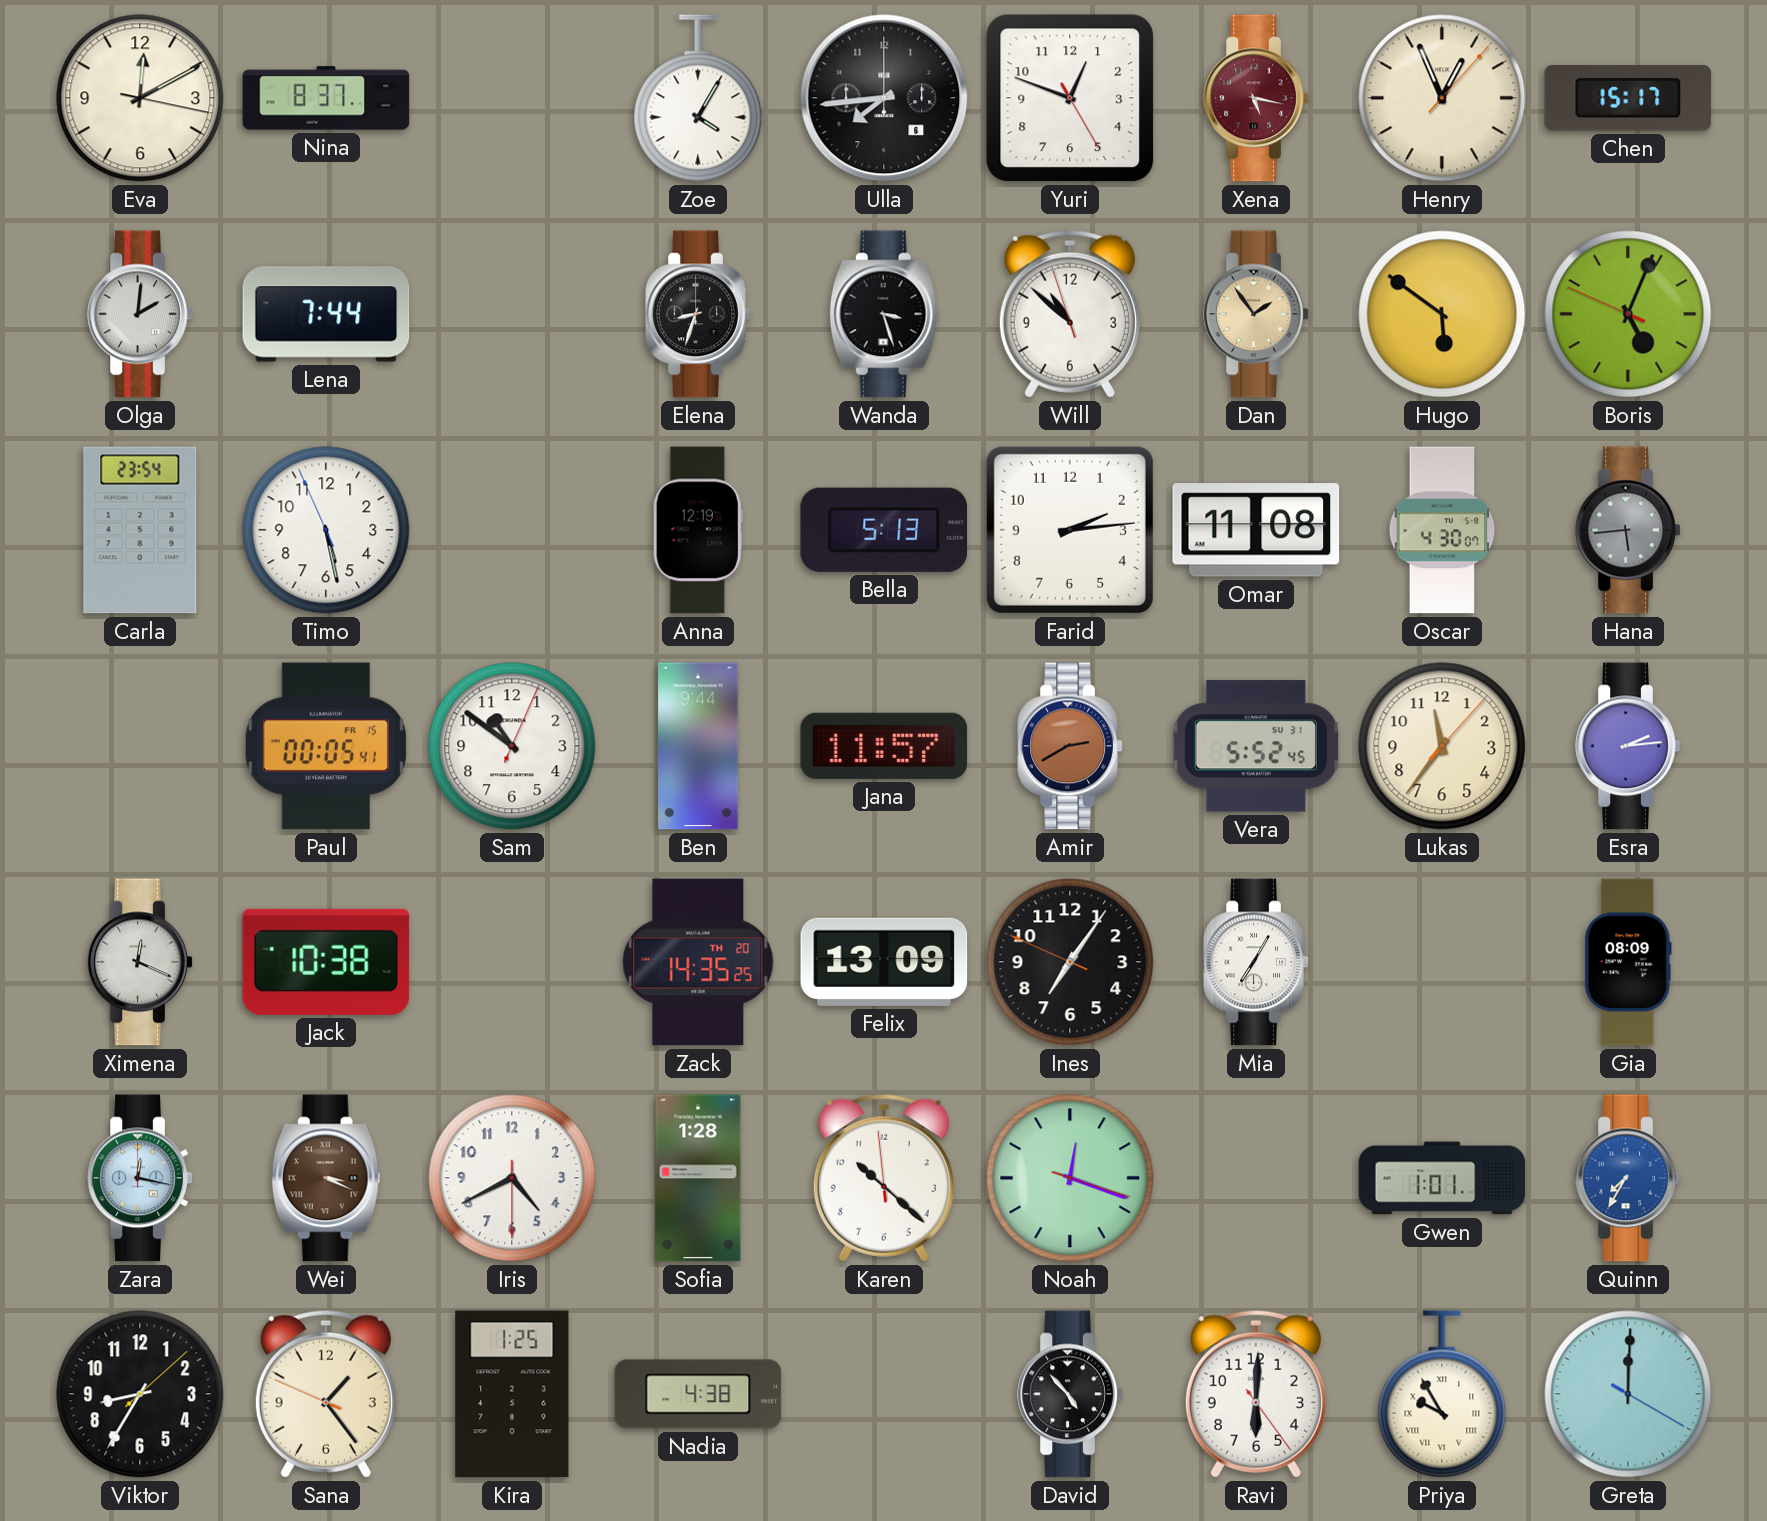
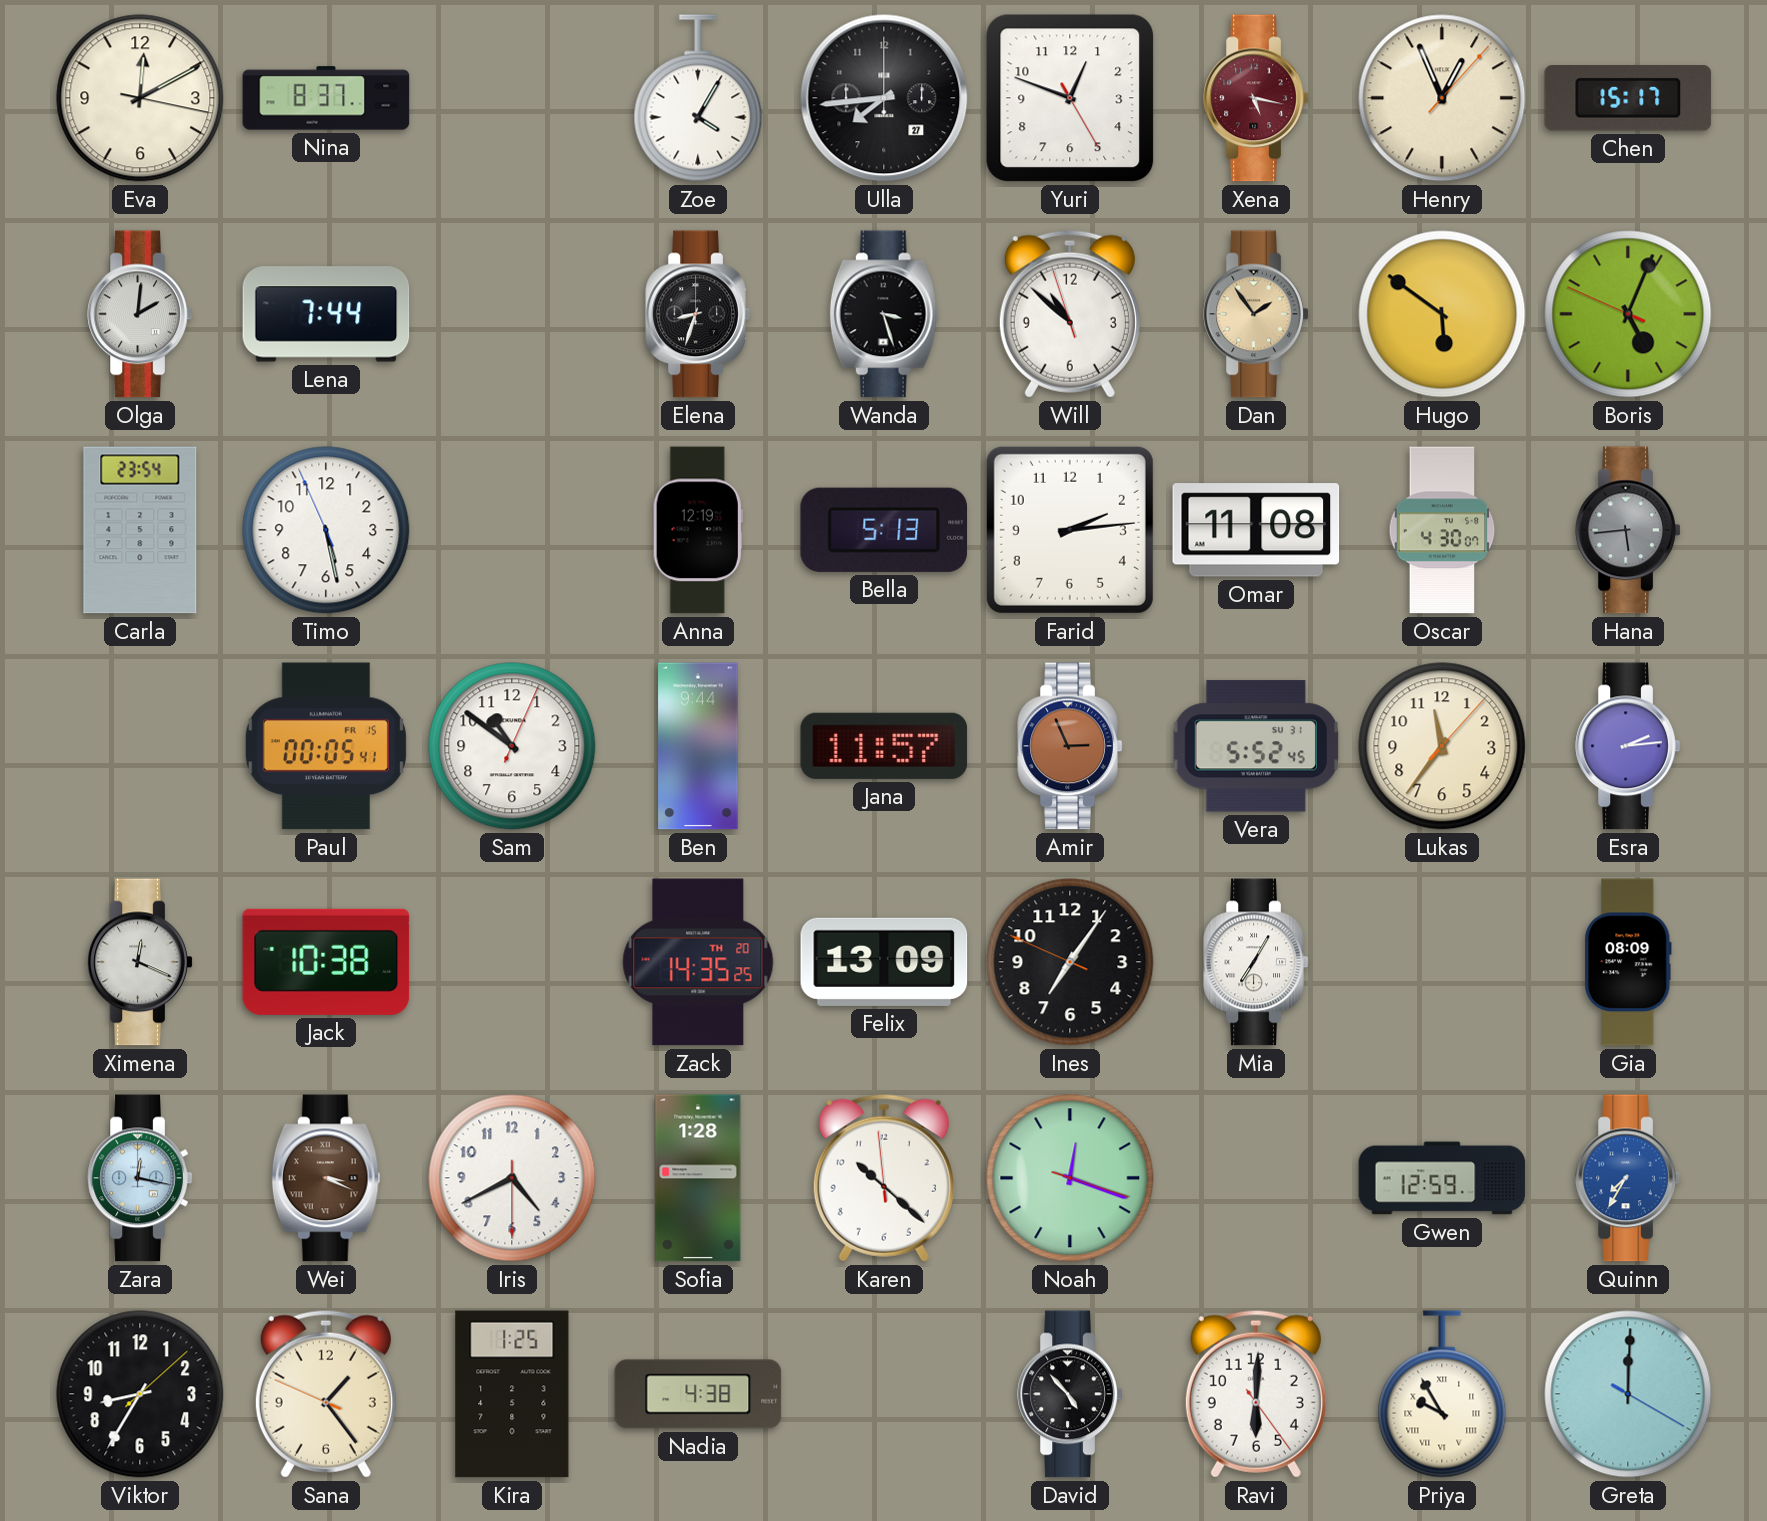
Ulla date: 6 -> 27
Amir: 2:40 -> 2:56
Gwen: 1:01 -> 12:59
